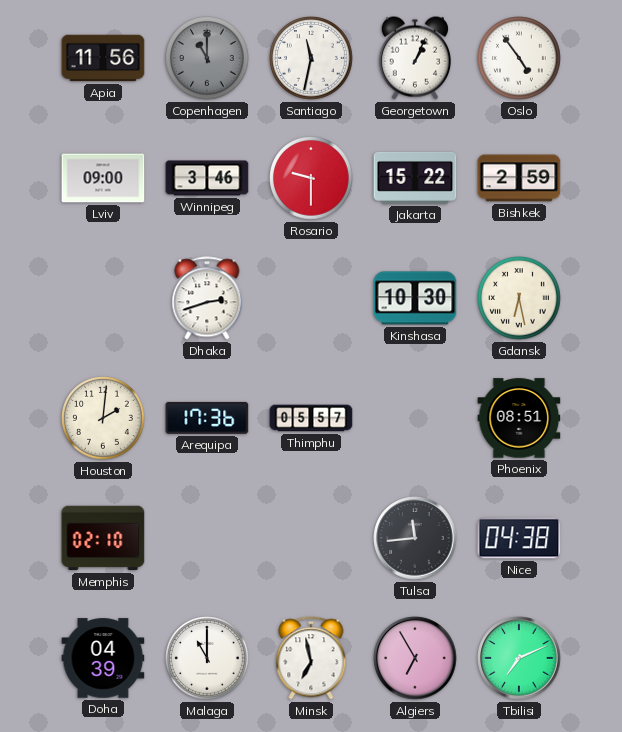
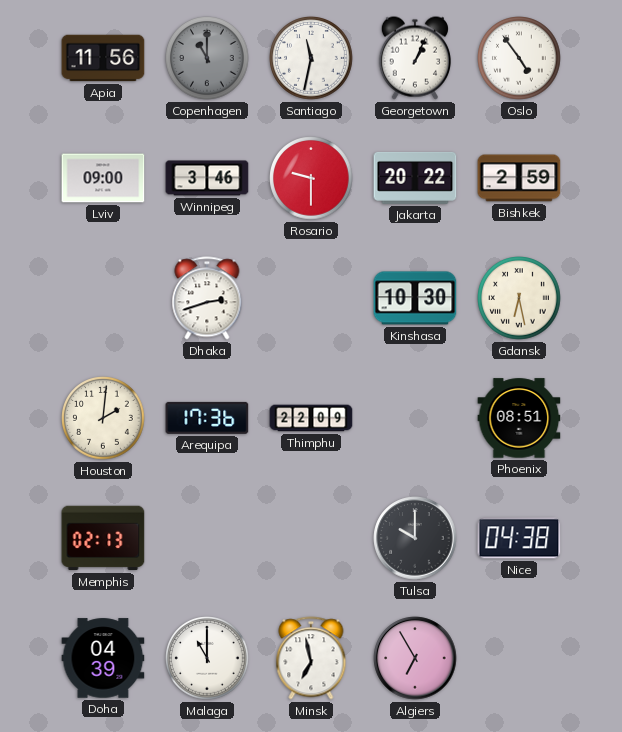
Jakarta: 15:22 -> 20:22
Thimphu: 05:57 -> 22:09
Memphis: 02:10 -> 02:13
Tulsa: 11:44 -> 10:00
Tbilisi: 7:11 -> none
